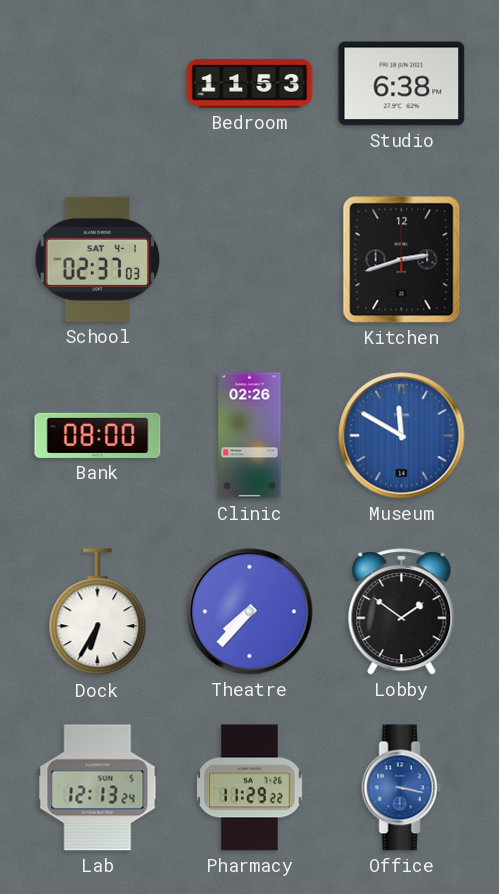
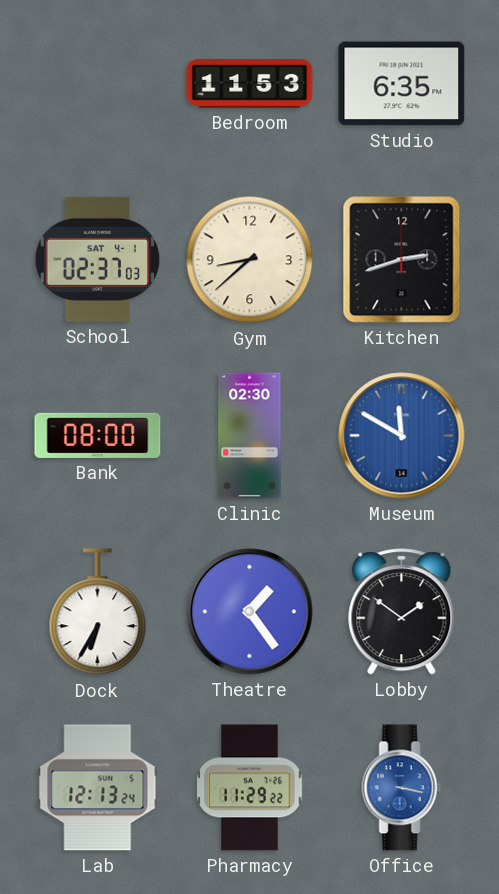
Studio: 6:38 -> 6:35
Gym: none -> 8:38
Clinic: 02:26 -> 02:30
Theatre: 7:37 -> 1:24
